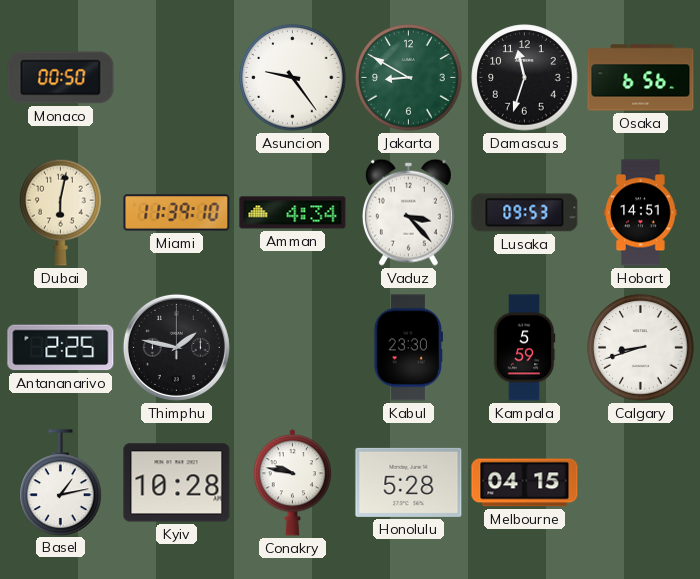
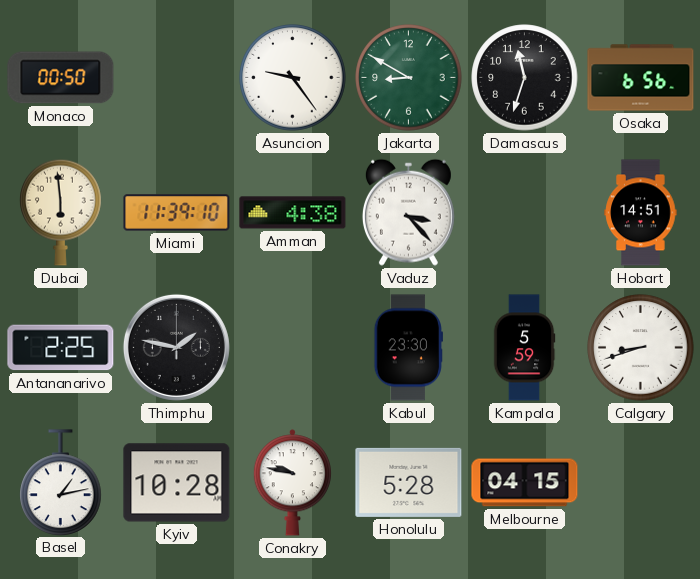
Dubai: 6:02 -> 5:59
Amman: 4:34 -> 4:38
Lusaka: 09:53 -> none
